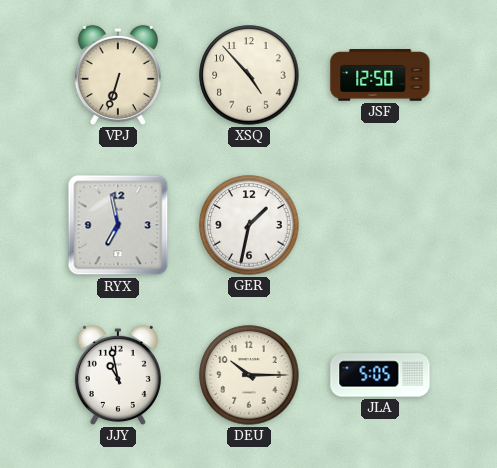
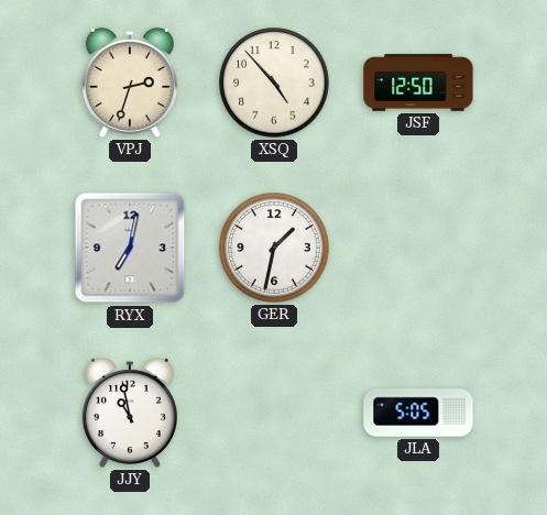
VPJ: 6:33 -> 2:33
RYX: 6:58 -> 7:02
DEU: 10:15 -> none
